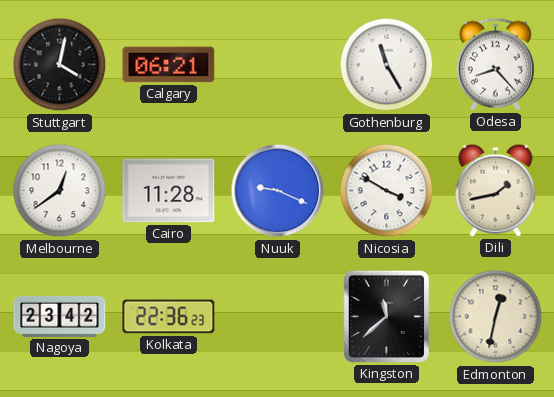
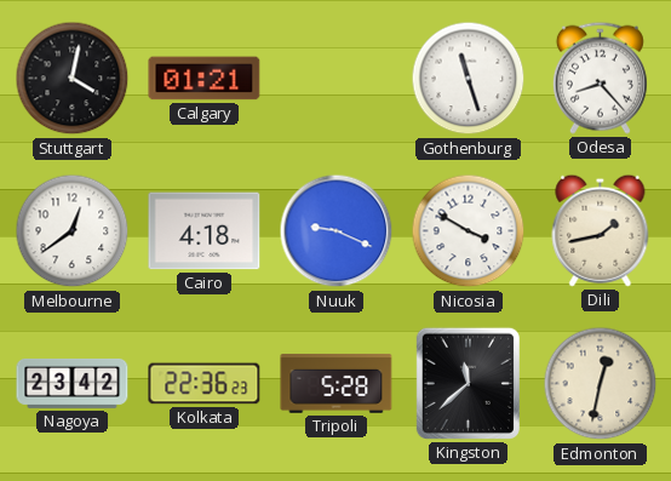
Calgary: 06:21 -> 01:21
Gothenburg: 11:25 -> 11:27
Cairo: 11:28 -> 4:18
Tripoli: none -> 5:28
